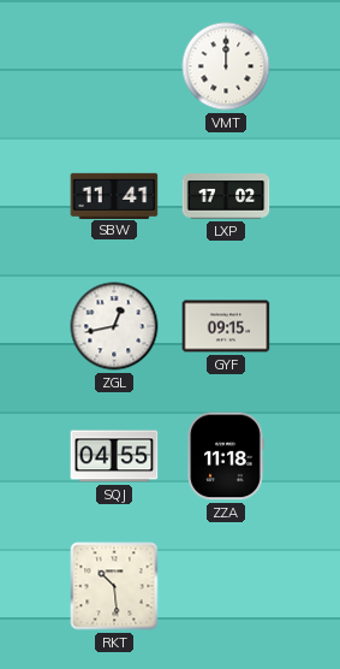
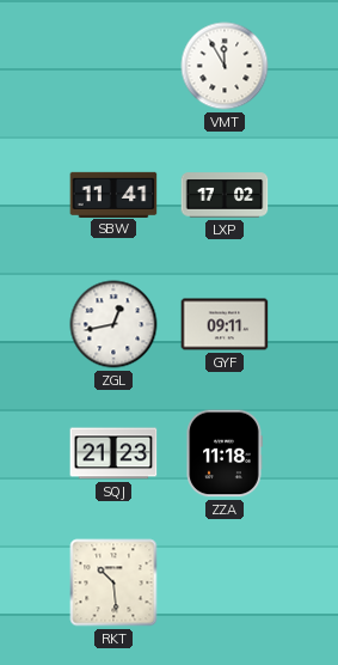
VMT: 12:00 -> 11:55
GYF: 09:15 -> 09:11
SQJ: 04:55 -> 21:23
